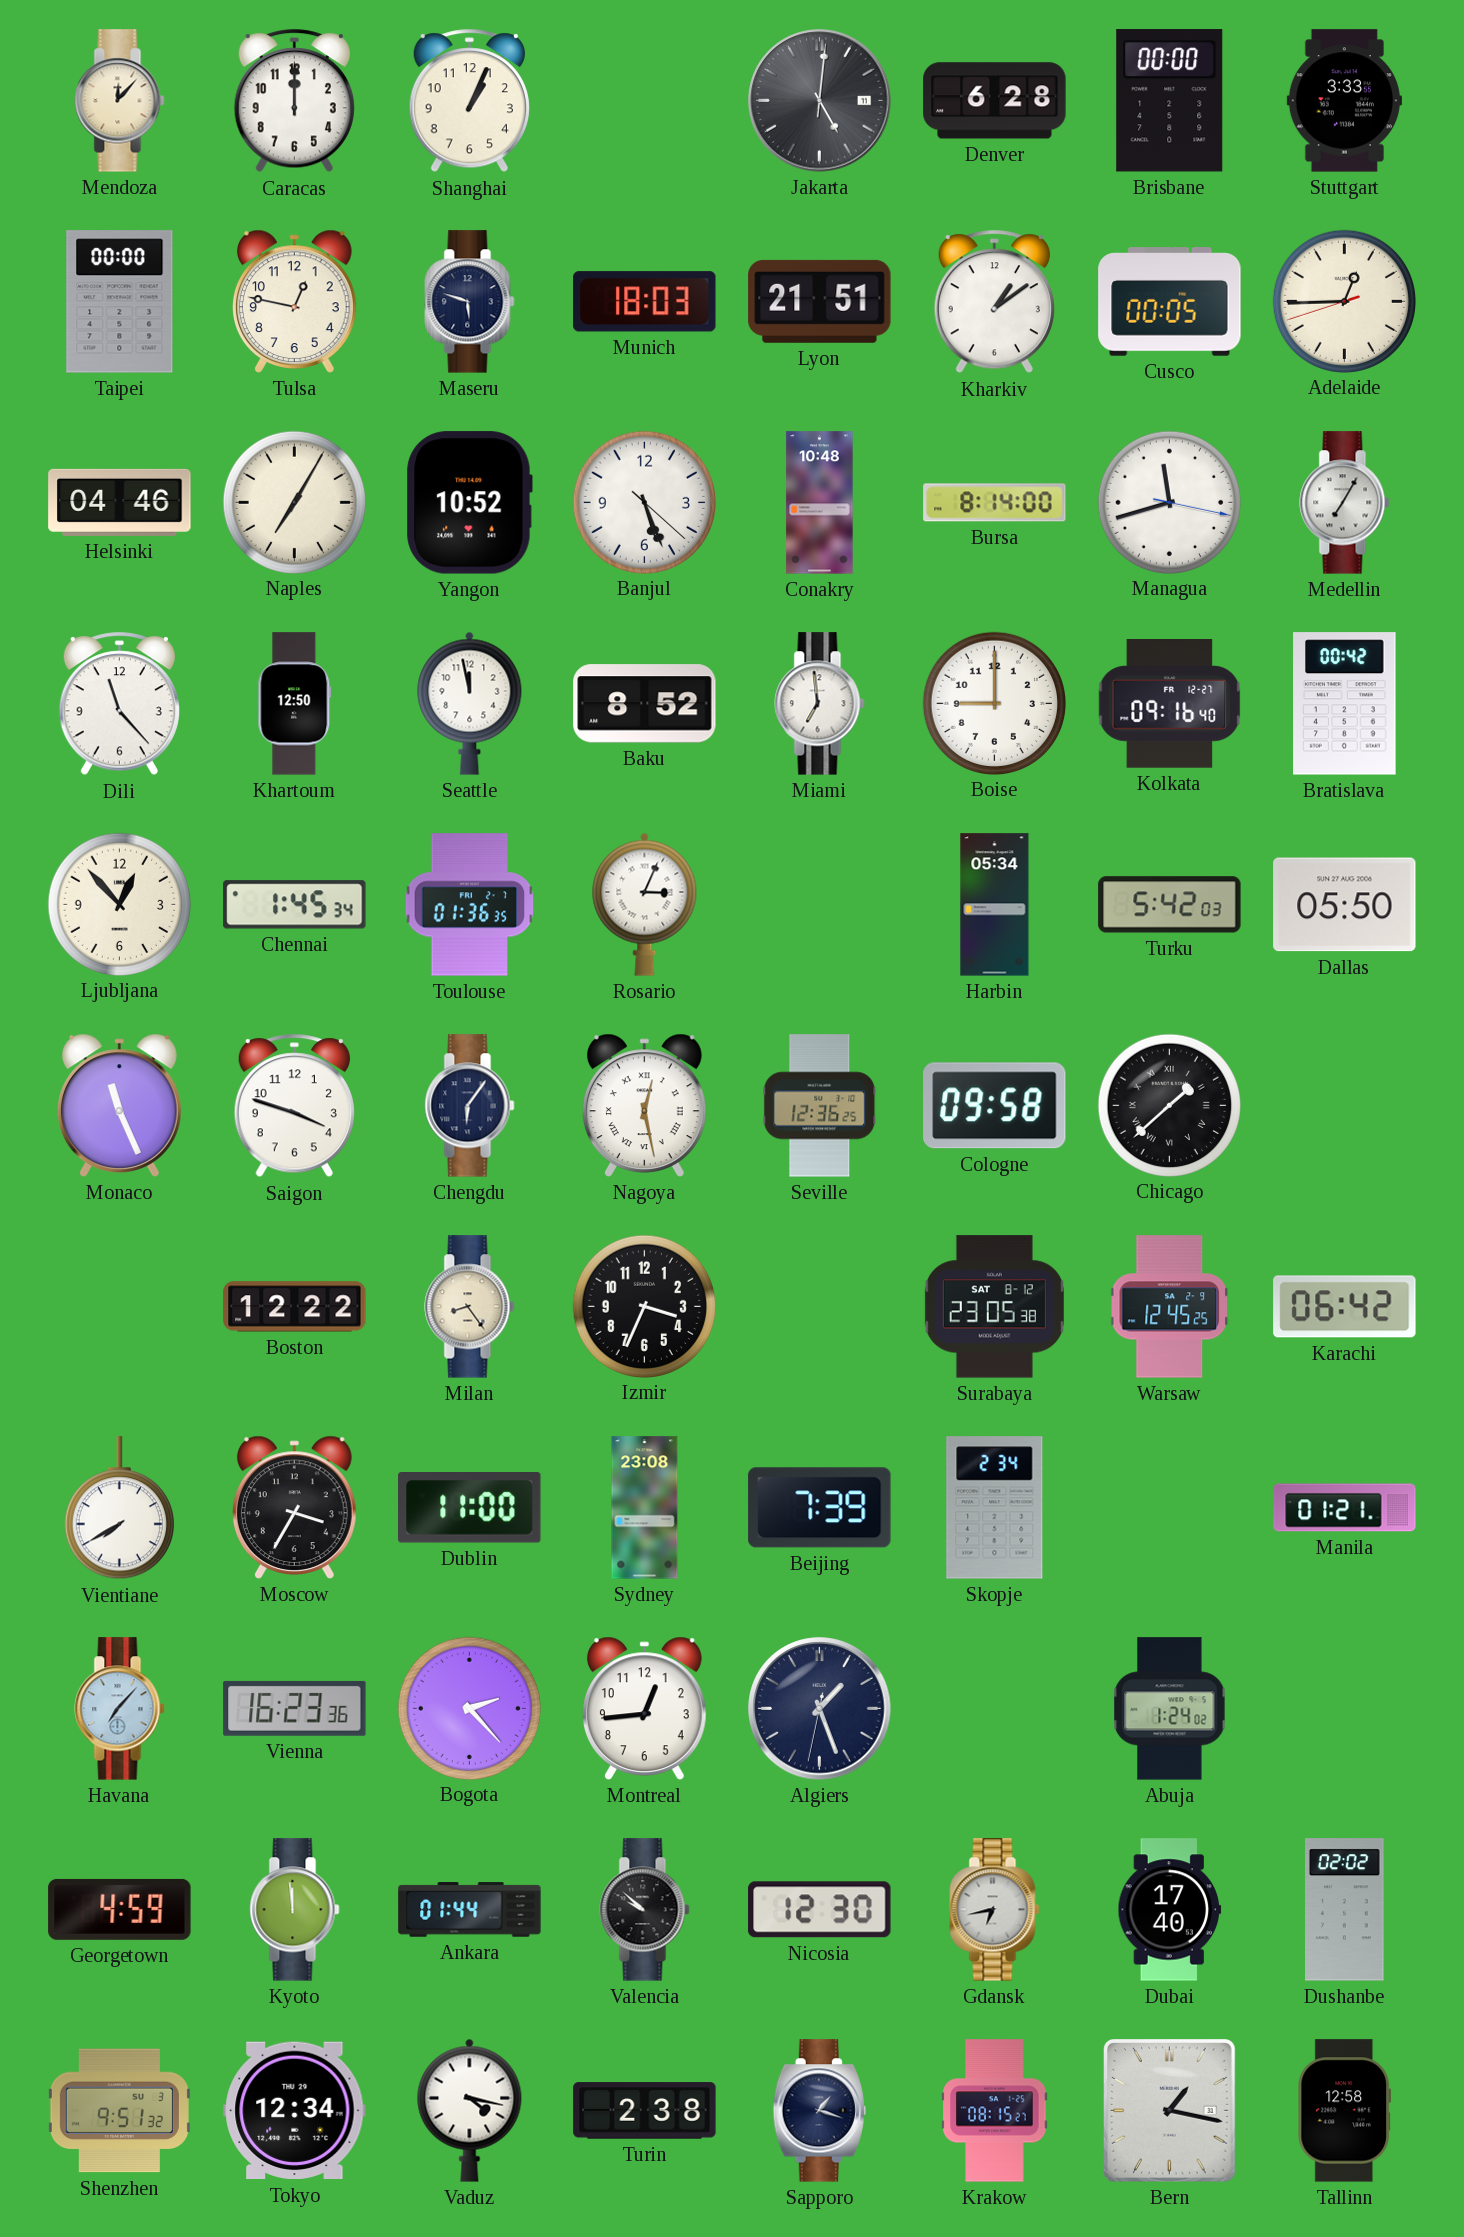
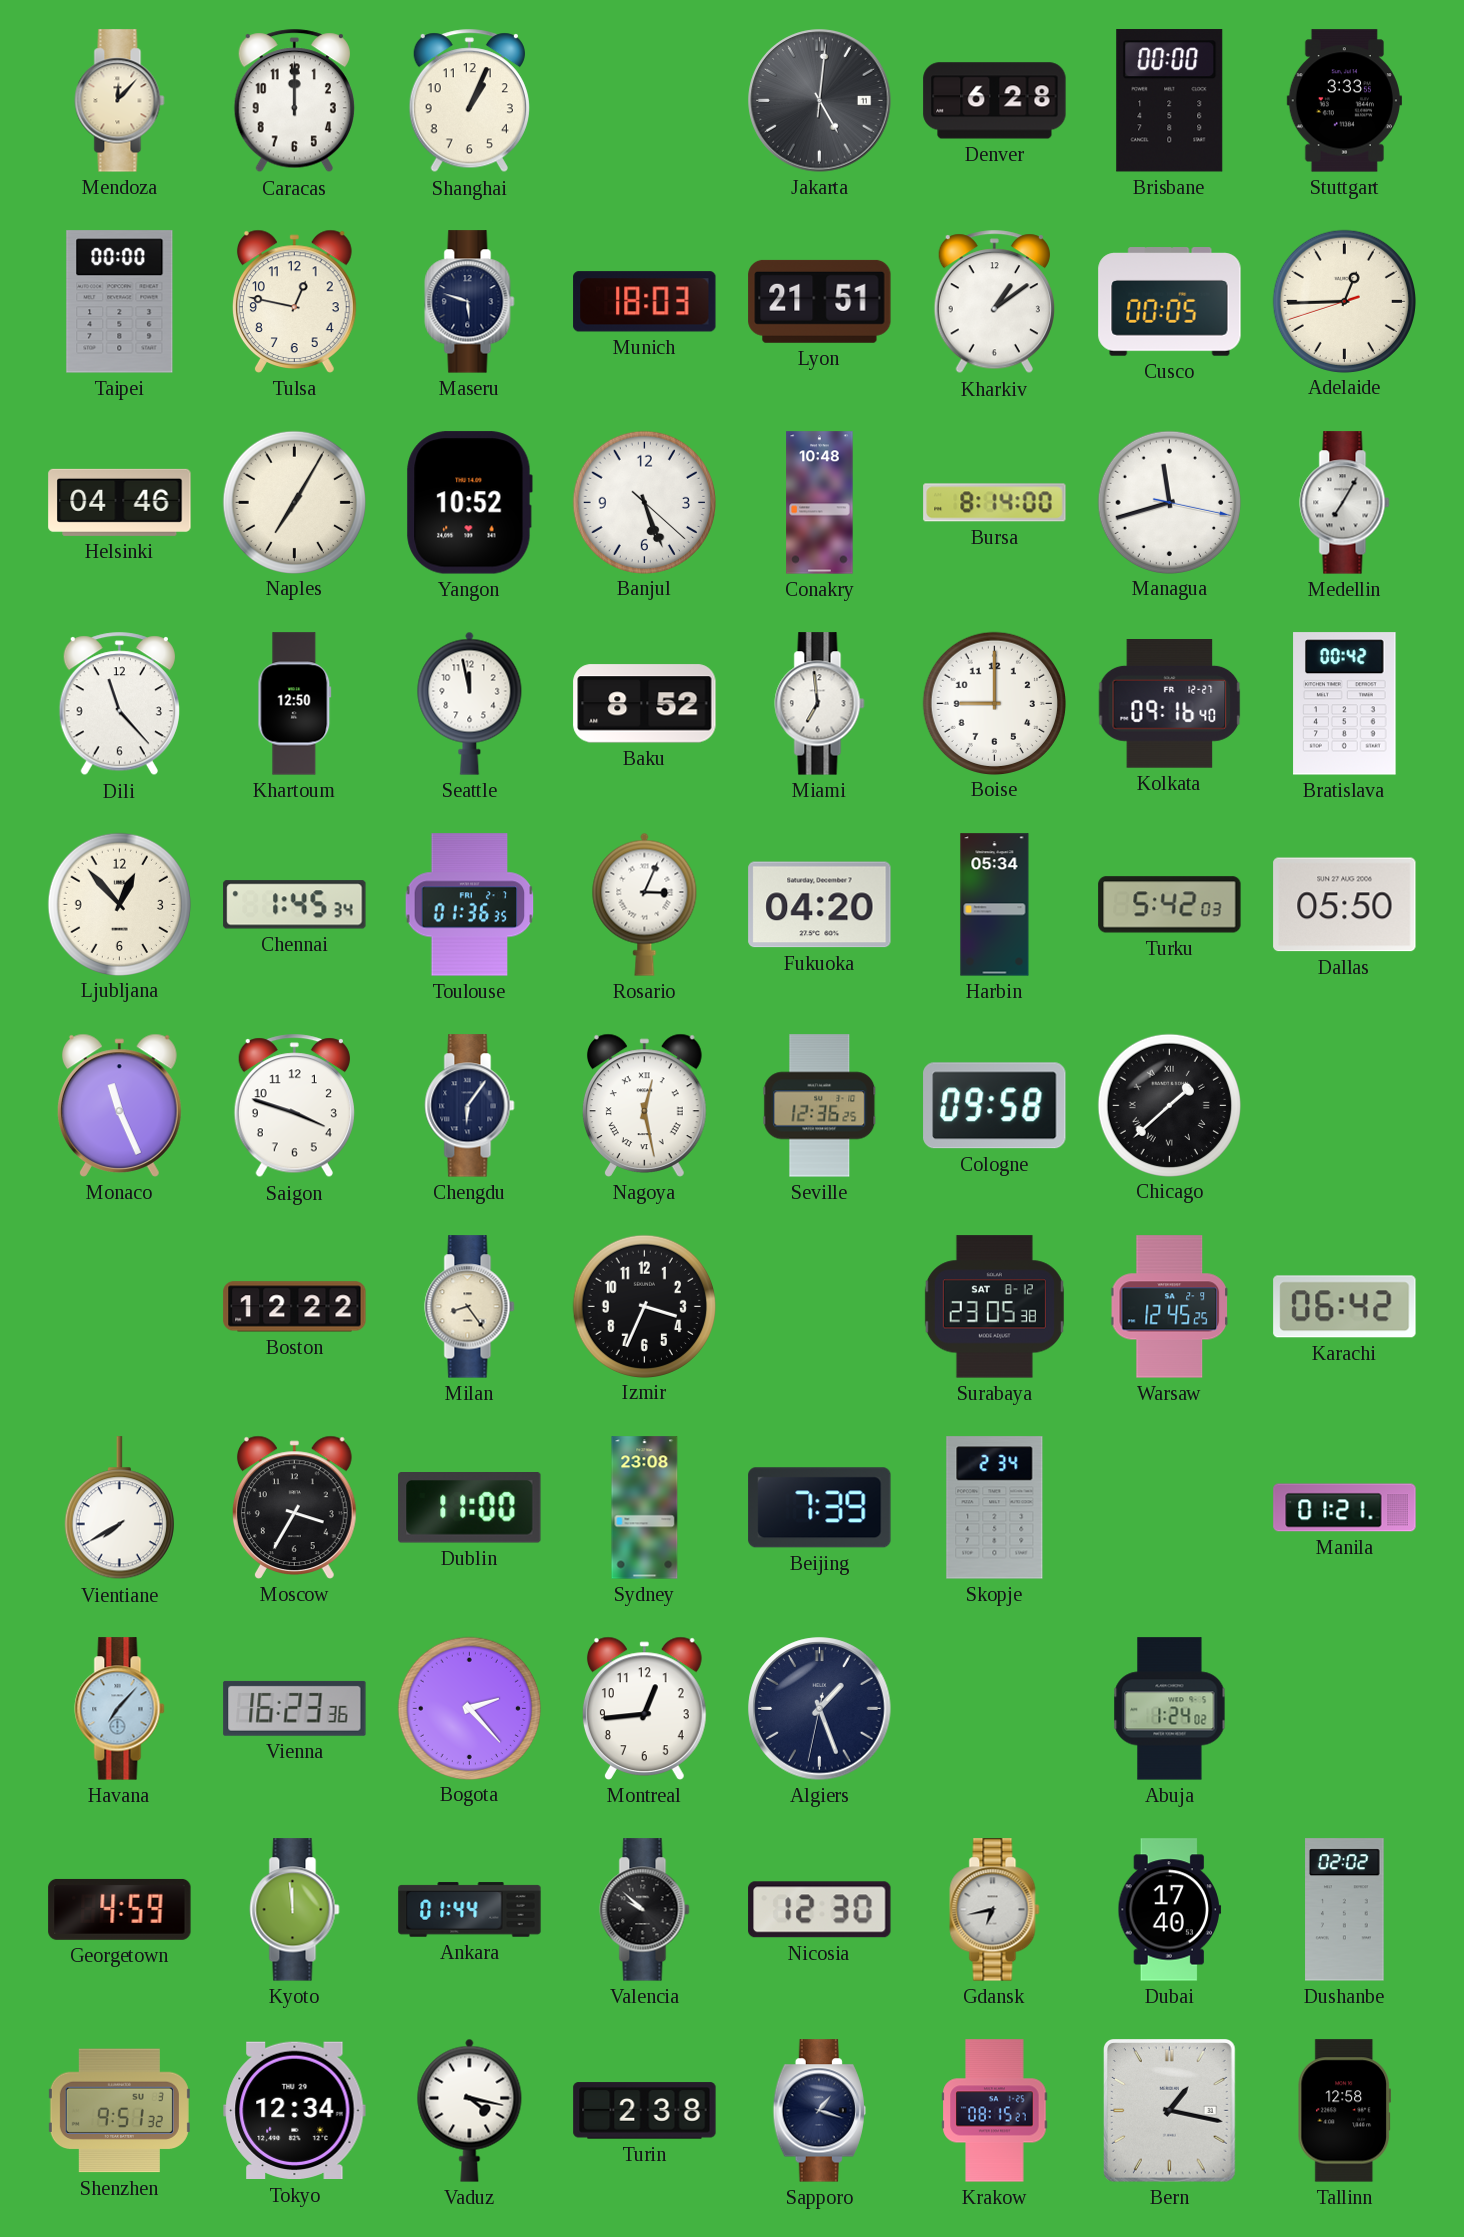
Fukuoka: none -> 04:20
